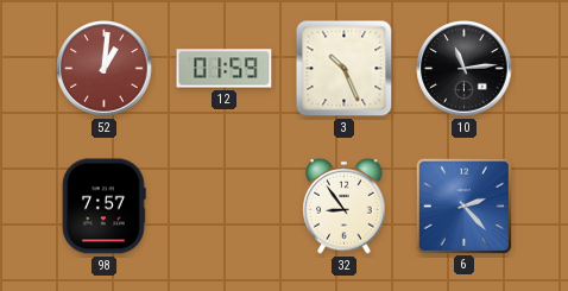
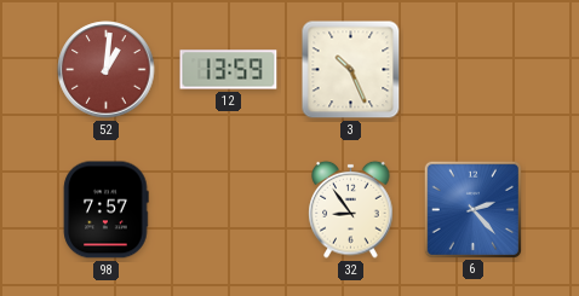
12: 01:59 -> 13:59
10: 11:14 -> none
